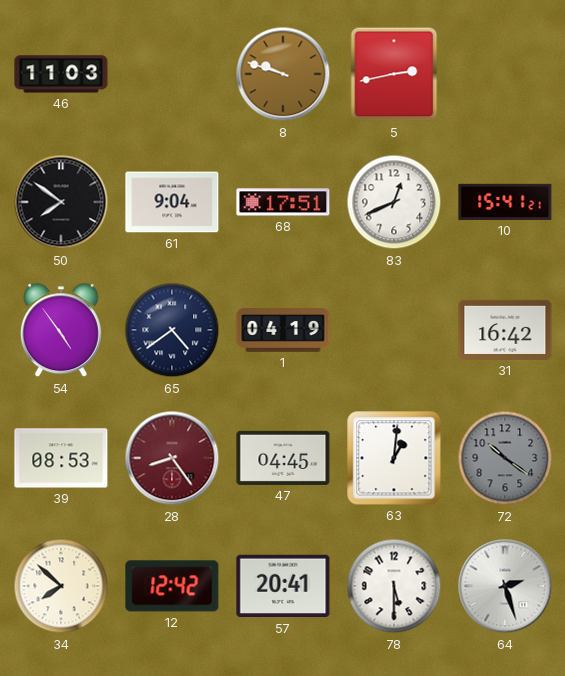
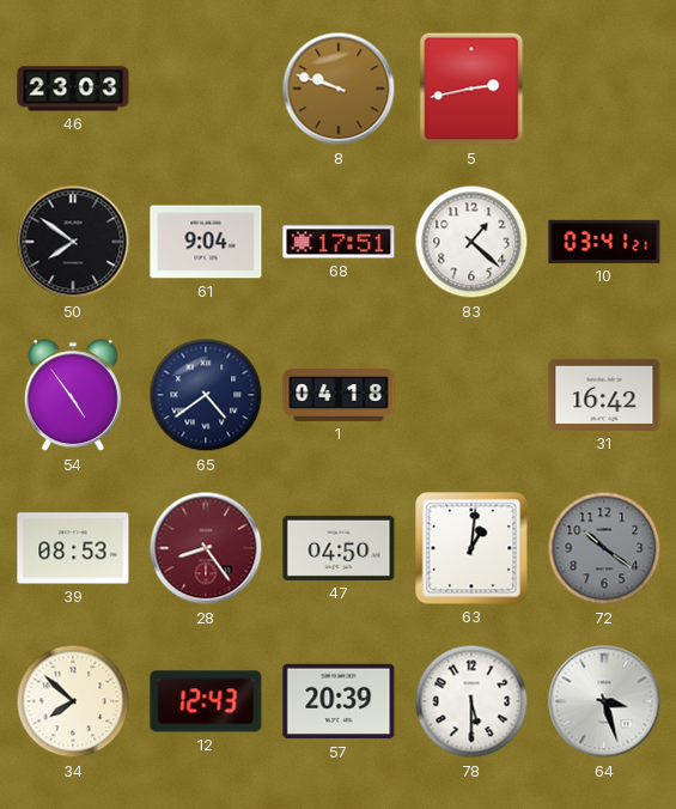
46: 11:03 -> 23:03
83: 12:41 -> 1:22
10: 15:41 -> 03:41
1: 04:19 -> 04:18
47: 04:45 -> 04:50
12: 12:42 -> 12:43
57: 20:41 -> 20:39
64: 2:27 -> 3:27
